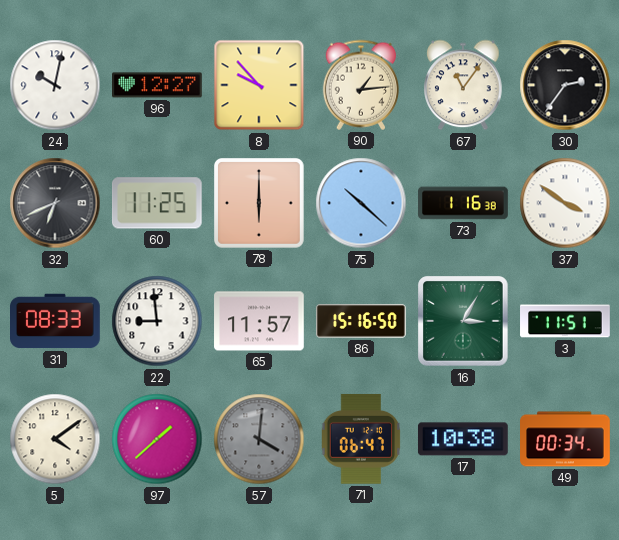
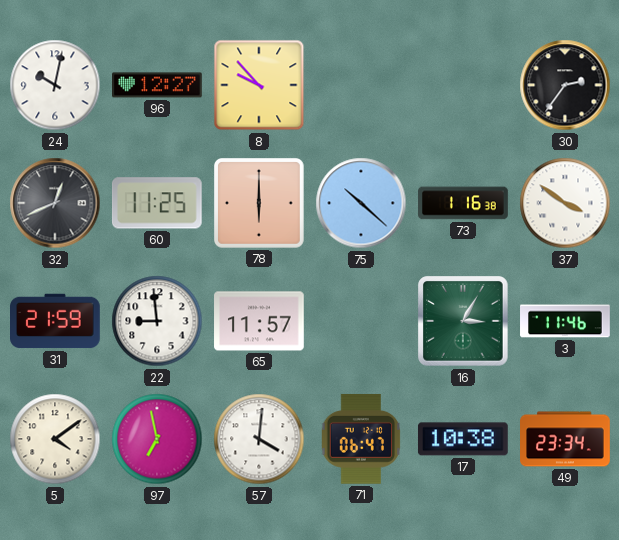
90: 1:14 -> none
67: 11:06 -> none
32: 6:41 -> 12:41
31: 08:33 -> 21:59
86: 15:16 -> none
3: 11:51 -> 11:46
97: 1:38 -> 6:58
57 dial: grey -> white
49: 00:34 -> 23:34
